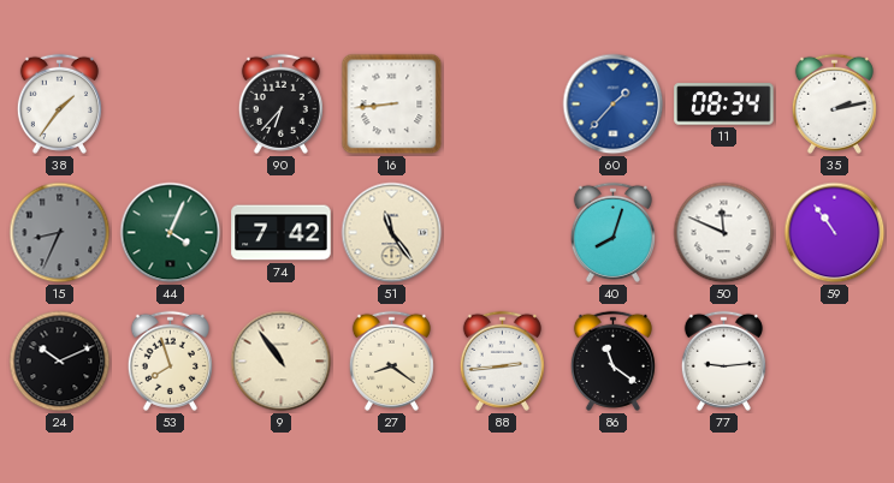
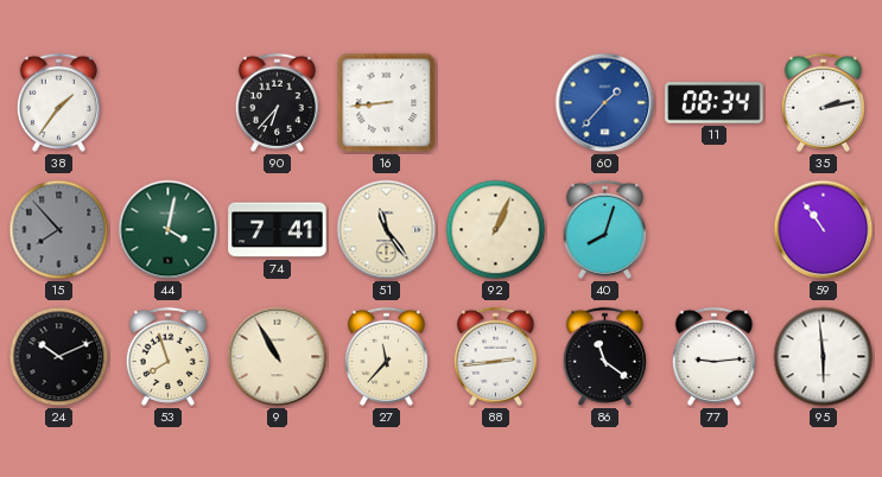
15: 8:34 -> 7:53
44: 4:04 -> 4:02
74: 7:42 -> 7:41
92: none -> 1:04
50: 11:49 -> none
9: 10:54 -> 10:55
27: 8:21 -> 11:37
95: none -> 5:59
